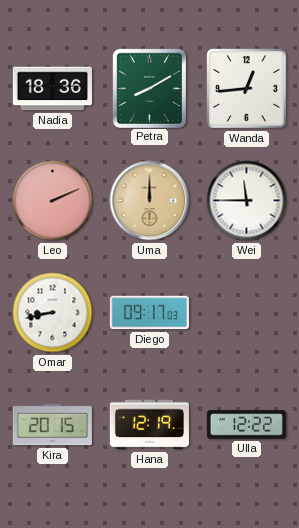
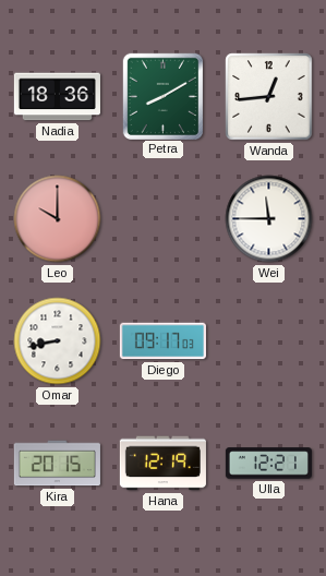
Leo: 2:11 -> 10:00
Uma: 12:00 -> none
Ulla: 12:22 -> 12:21
